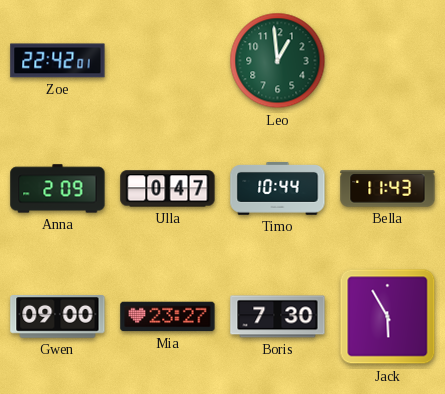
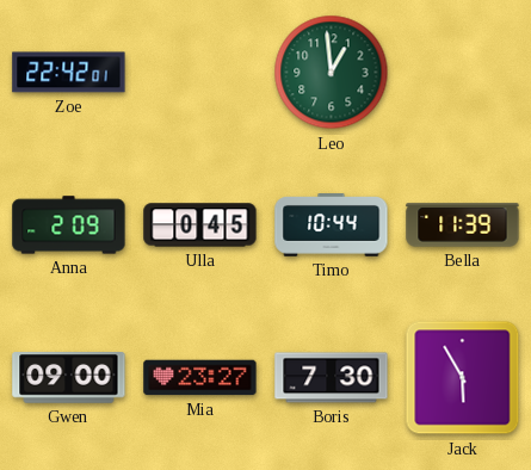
Ulla: 0:47 -> 0:45
Bella: 11:43 -> 11:39
